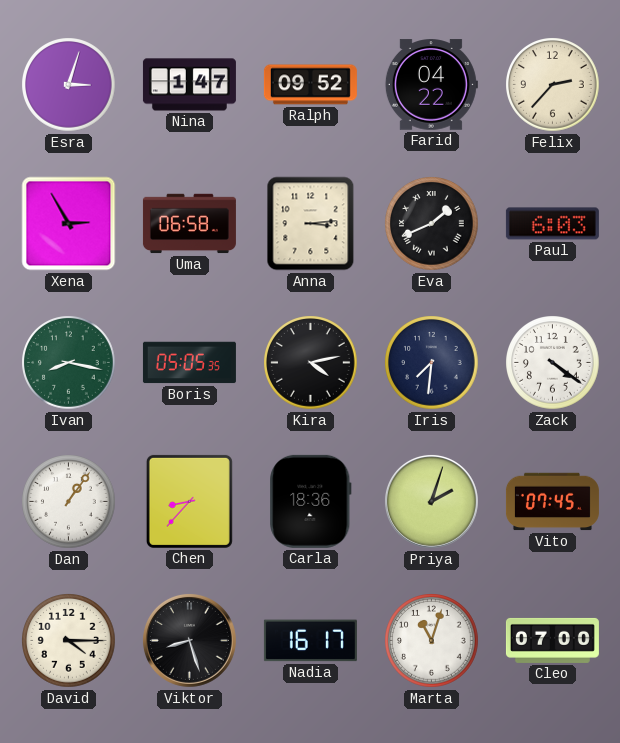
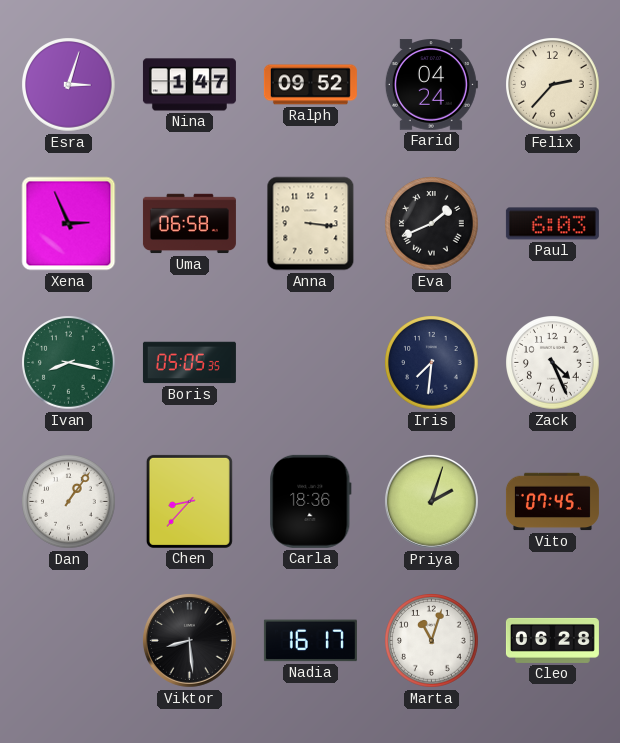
Farid: 04:22 -> 04:24
Xena: 2:55 -> 2:56
Anna: 3:14 -> 3:16
Kira: 4:13 -> none
Zack: 4:21 -> 4:26
David: 4:15 -> none
Viktor: 8:27 -> 8:29
Cleo: 07:00 -> 06:28
